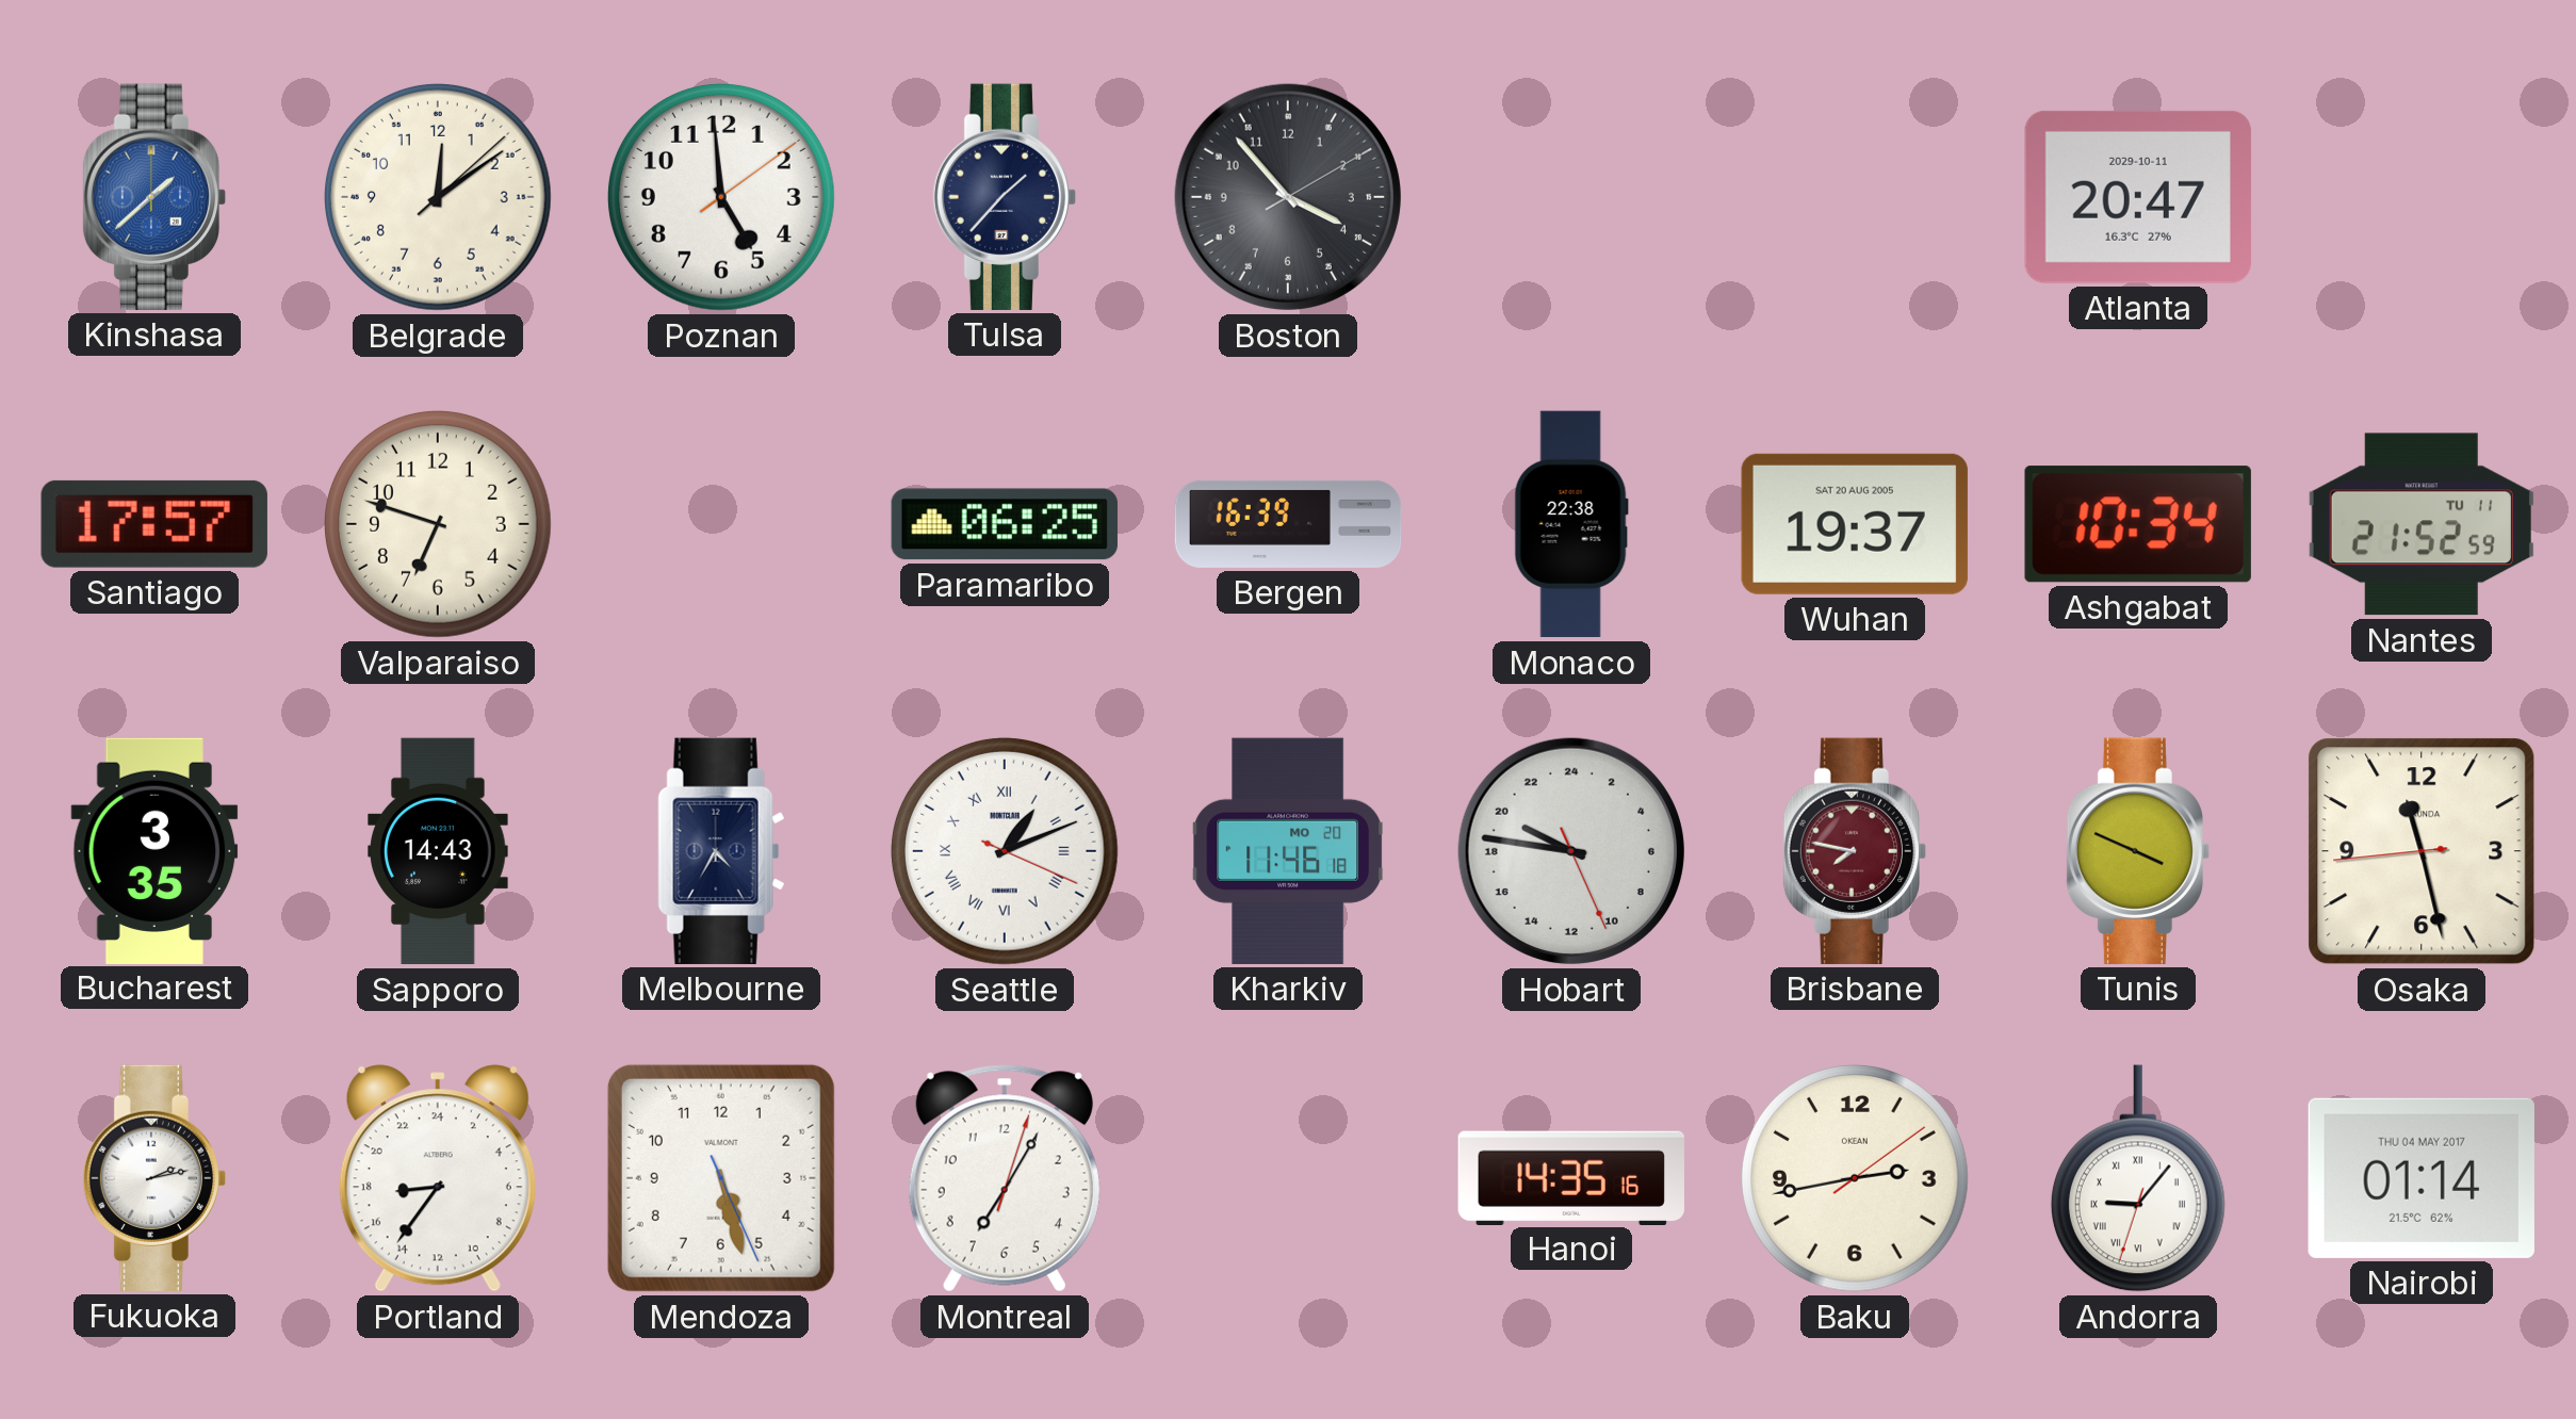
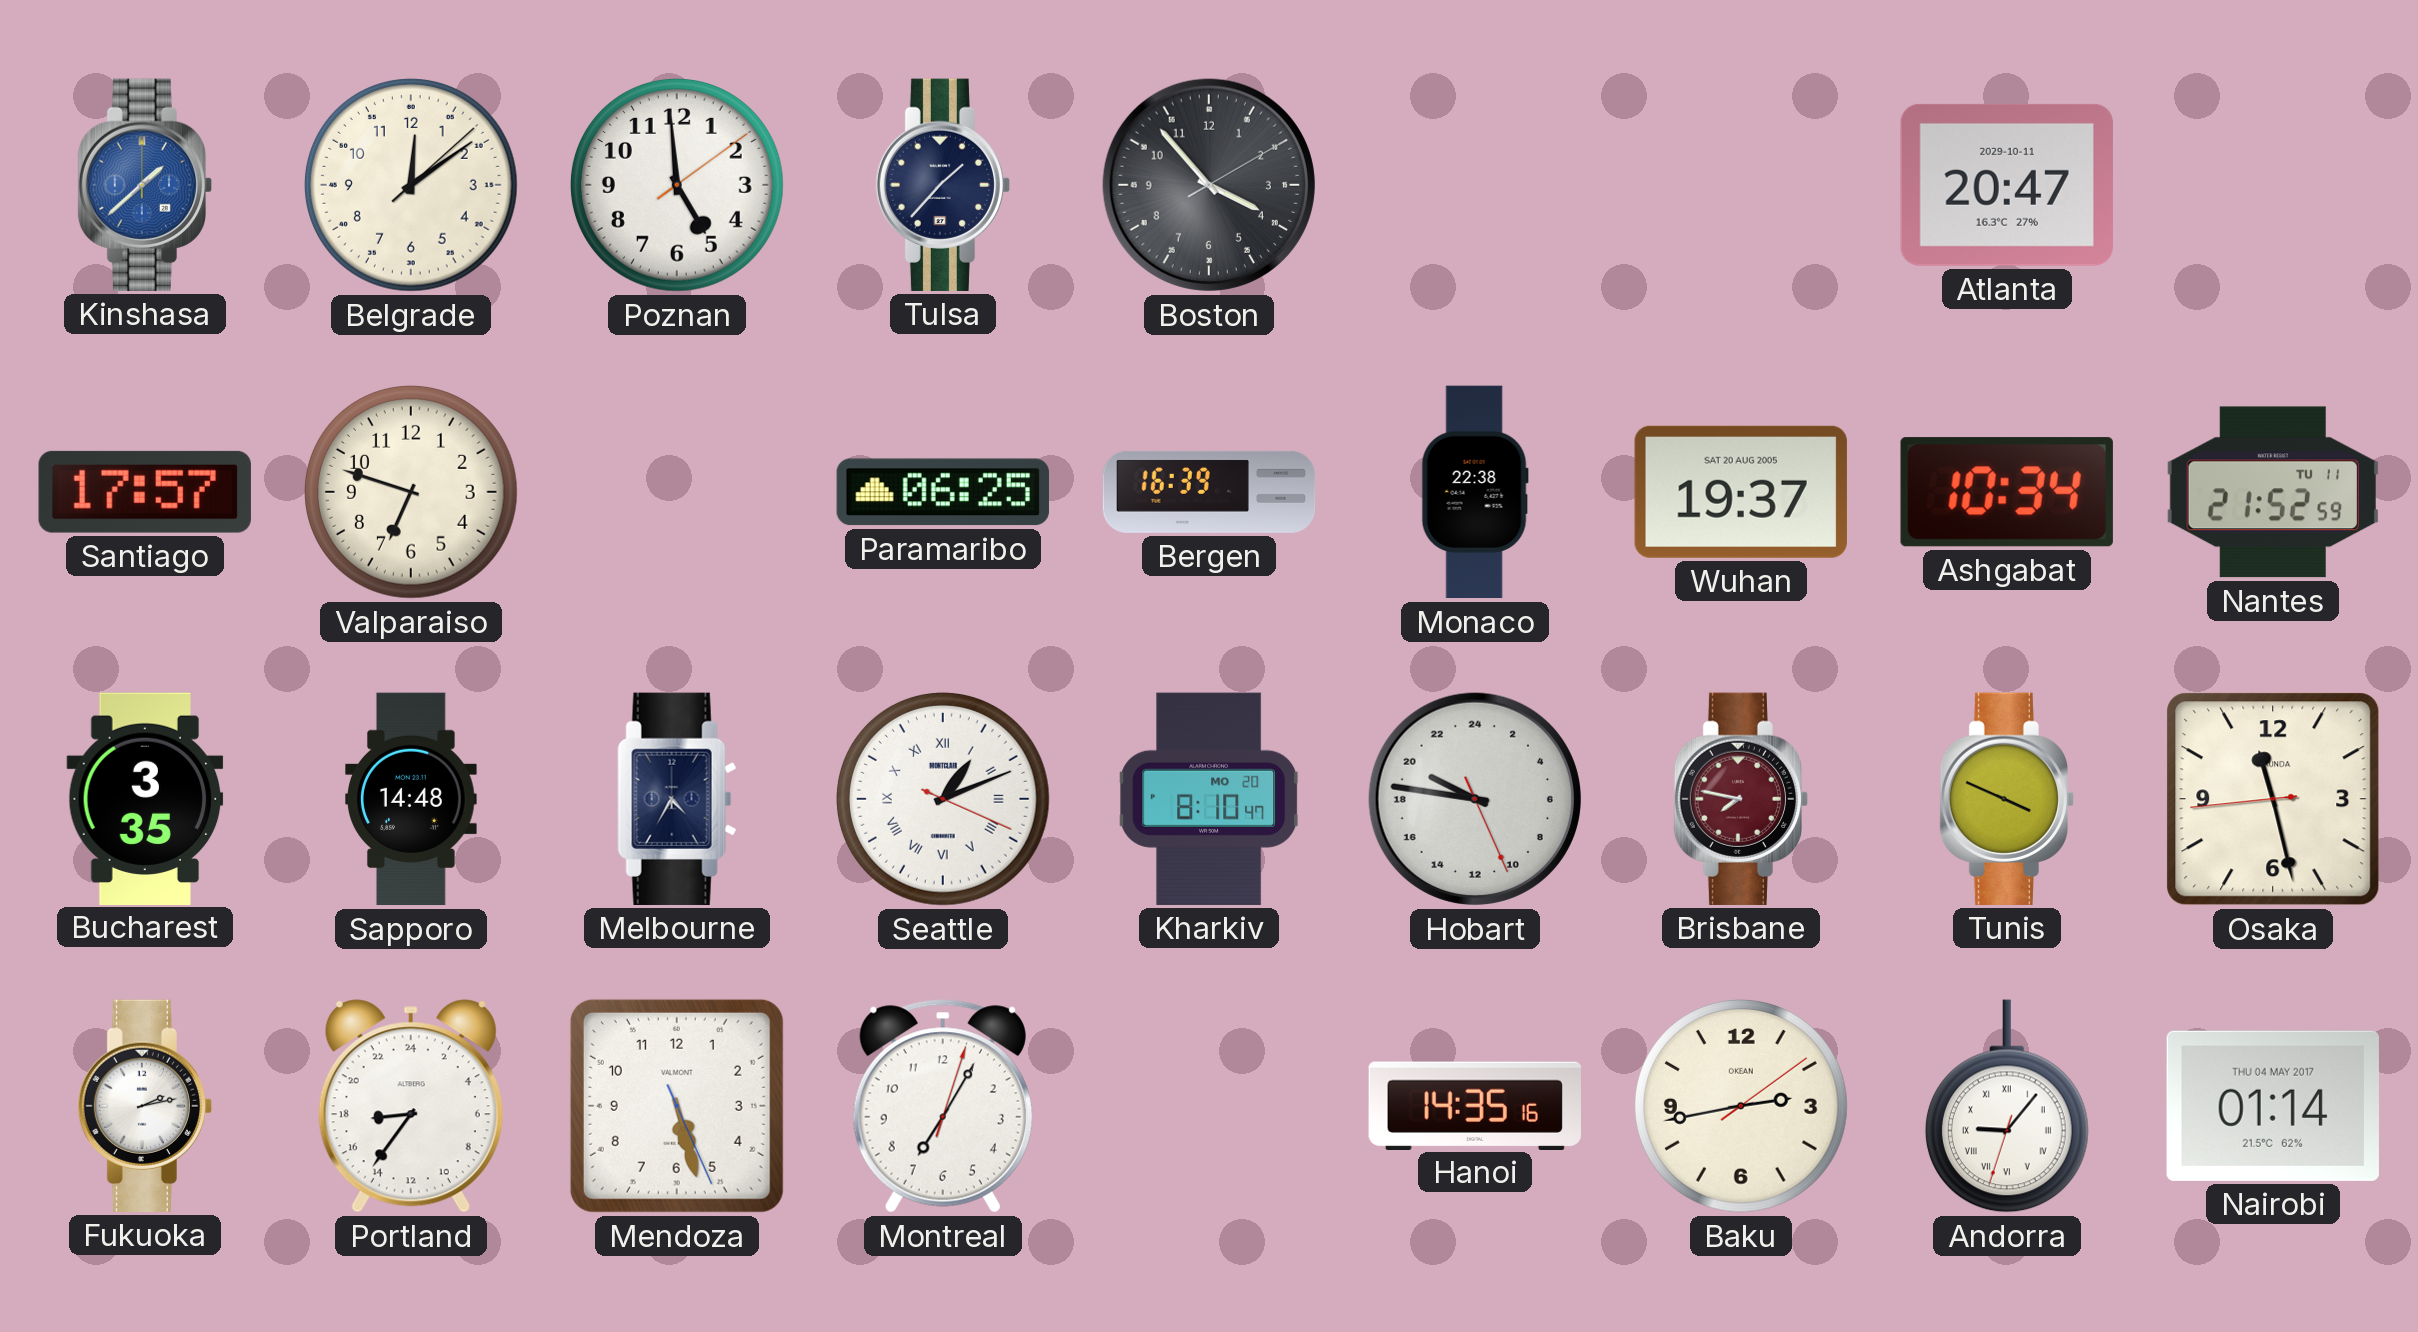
Sapporo: 14:43 -> 14:48
Kharkiv: 11:46 -> 8:10
